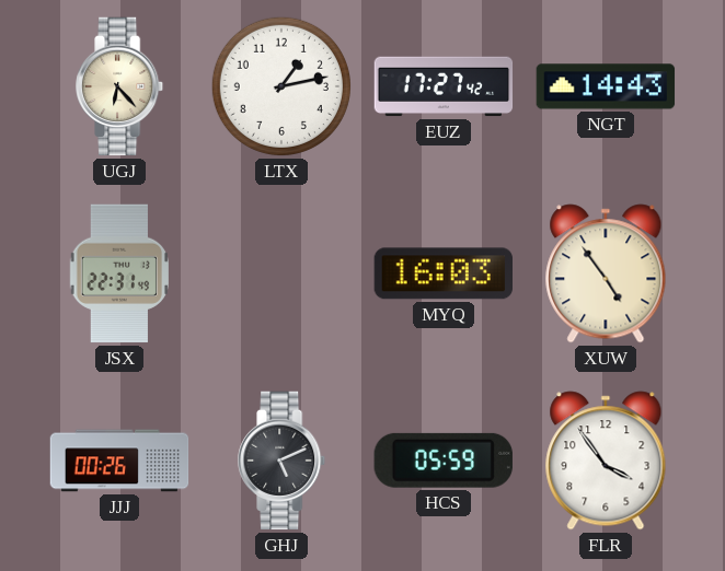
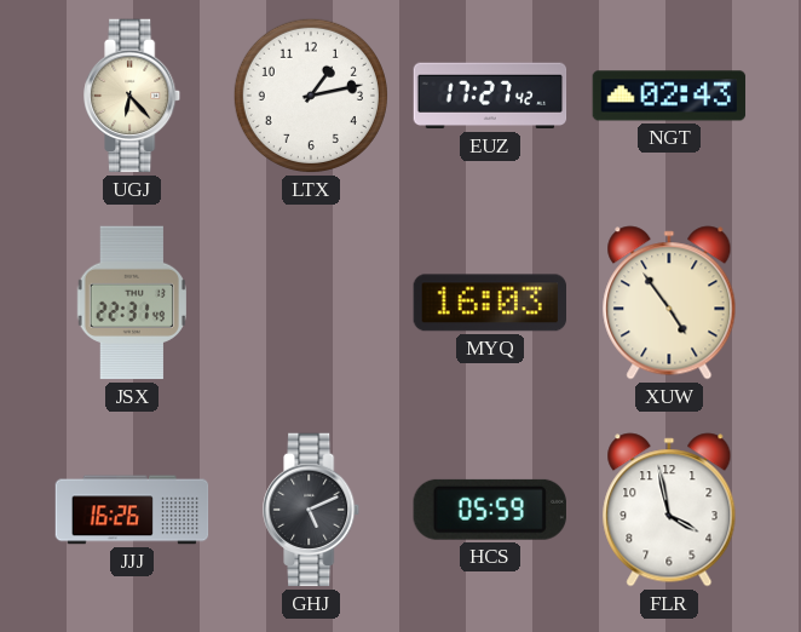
NGT: 14:43 -> 02:43
JJJ: 00:26 -> 16:26
FLR: 3:54 -> 3:58
